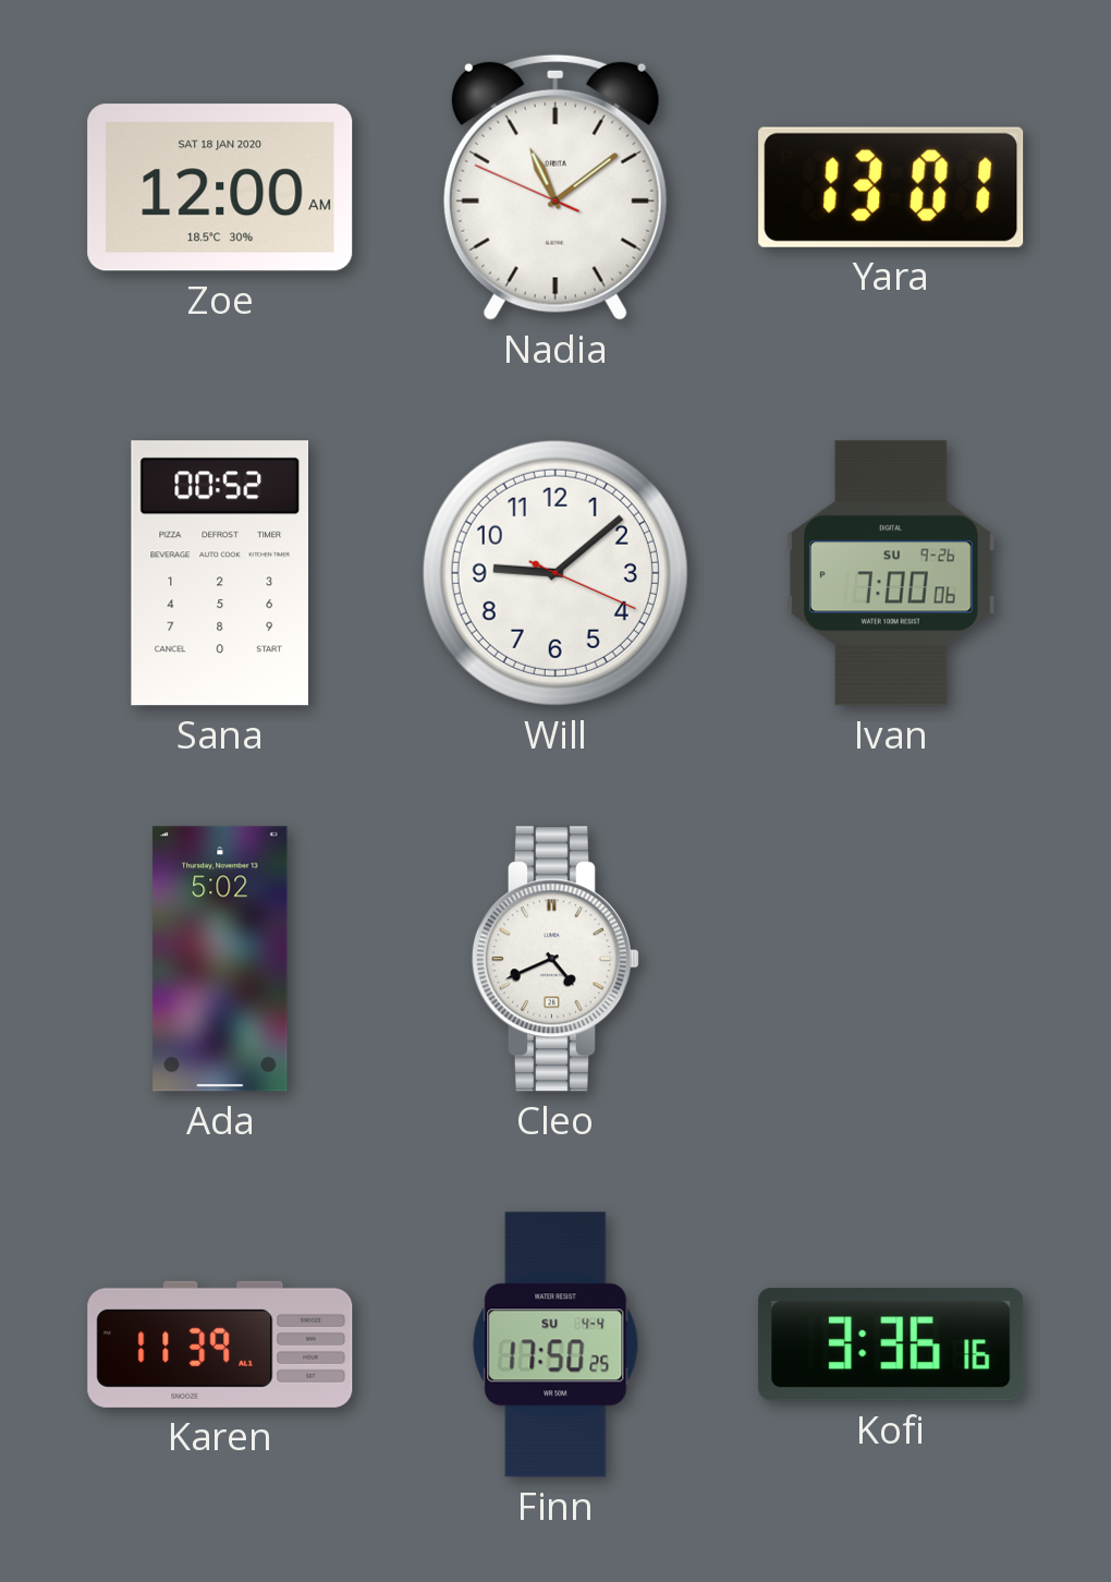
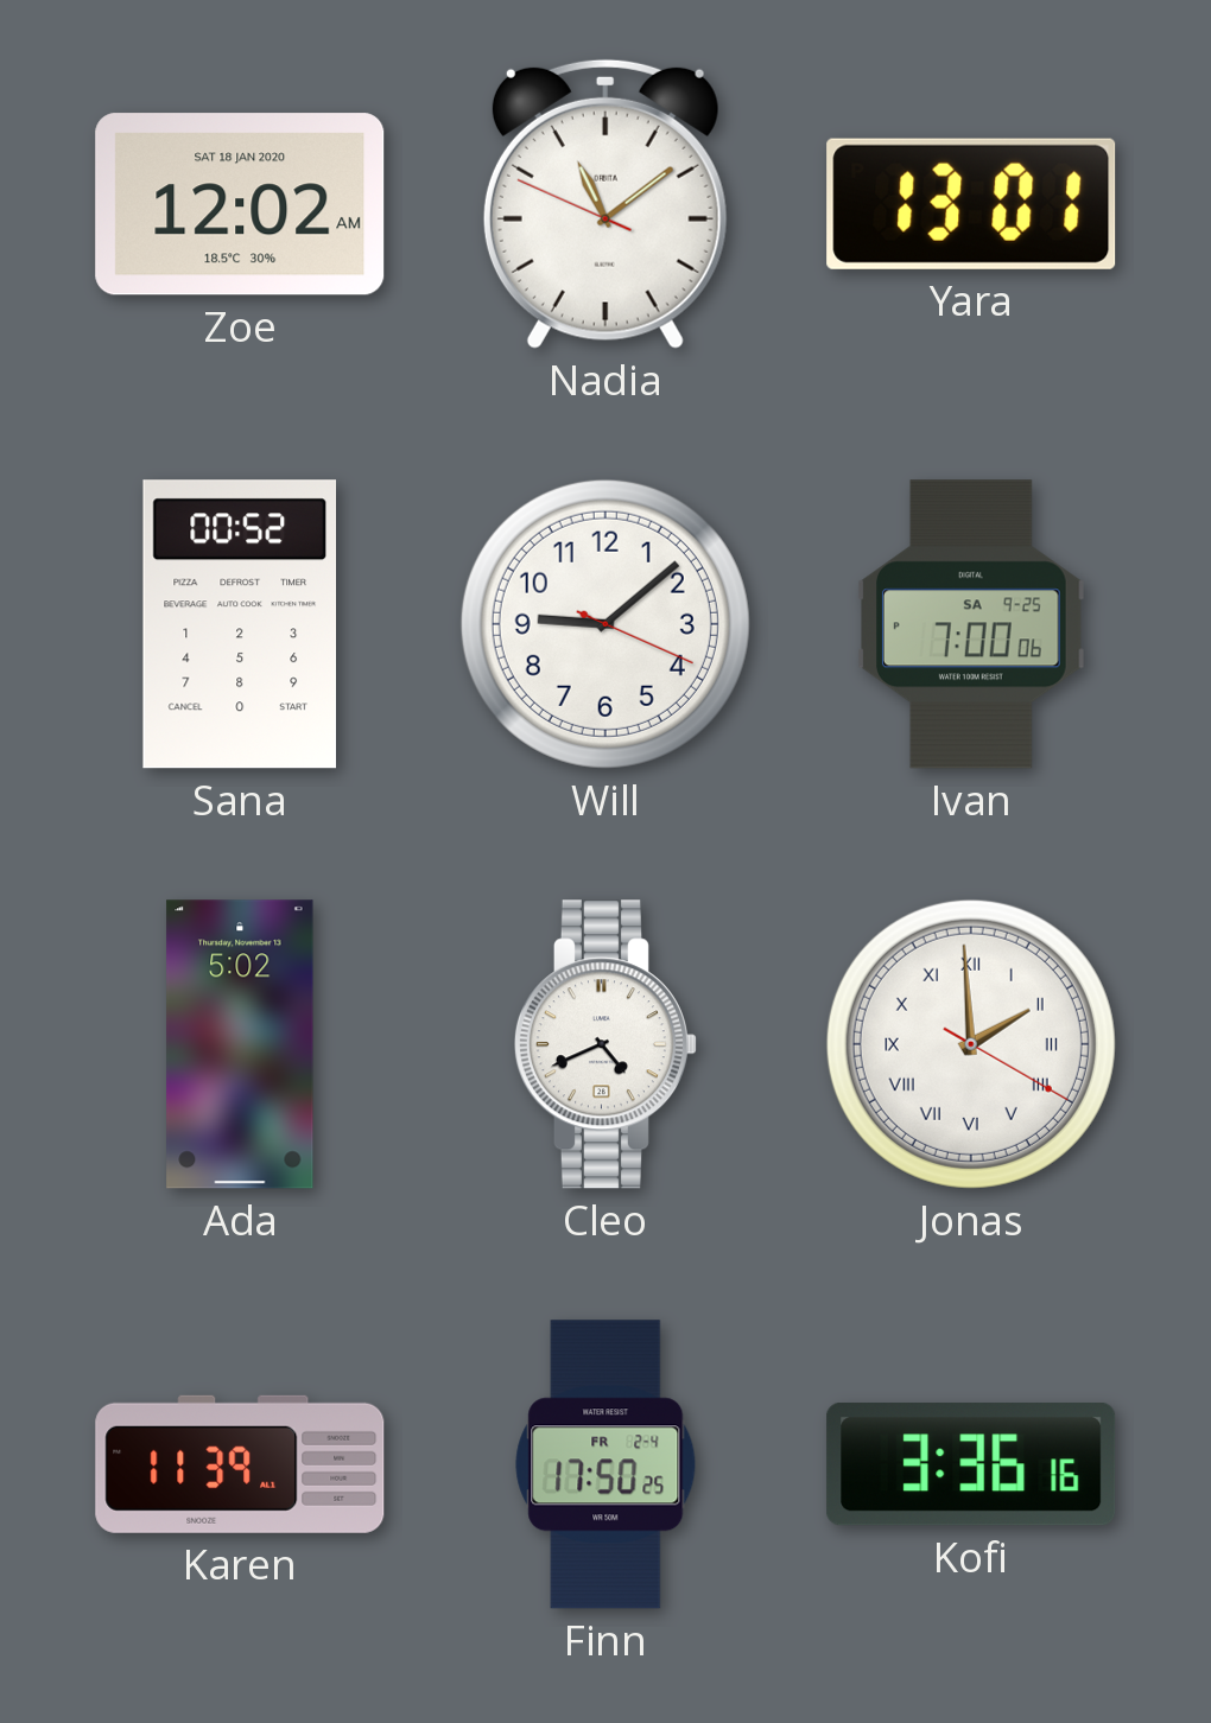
Zoe: 12:00 -> 12:02
Ivan date: SU 9-26 -> SA 9-25
Jonas: none -> 1:59
Finn date: SU 4-4 -> FR 2-4
